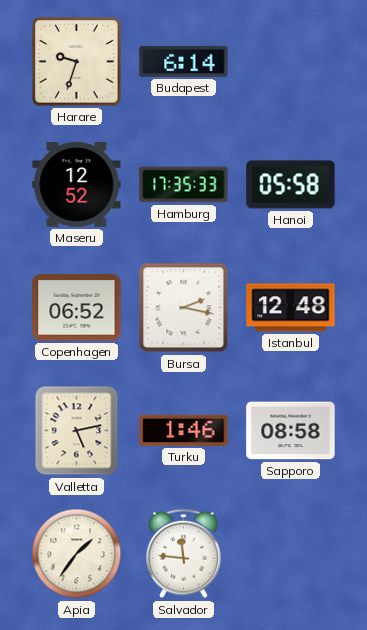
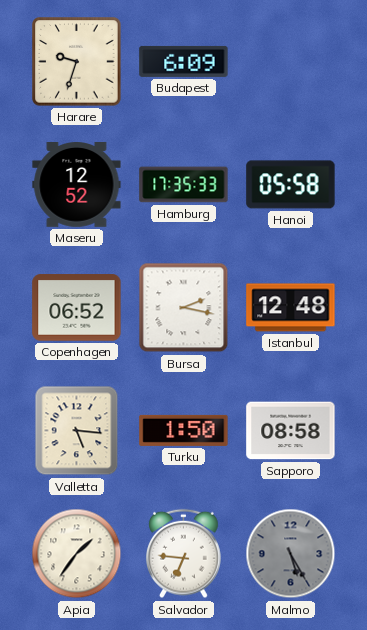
Budapest: 6:14 -> 6:09
Valletta: 5:13 -> 5:16
Turku: 1:46 -> 1:50
Salvador: 11:46 -> 6:46
Malmo: none -> 5:25
